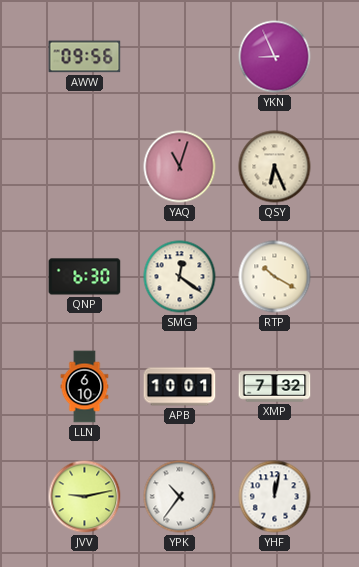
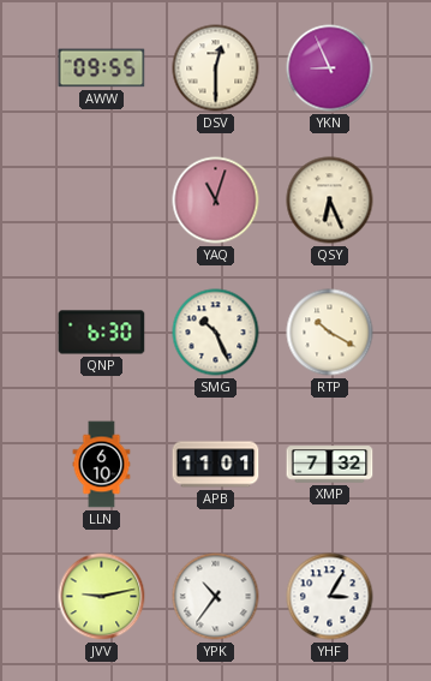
AWW: 09:56 -> 09:55
DSV: none -> 12:30
SMG: 12:21 -> 10:26
APB: 10:01 -> 11:01
YHF: 12:02 -> 3:05
